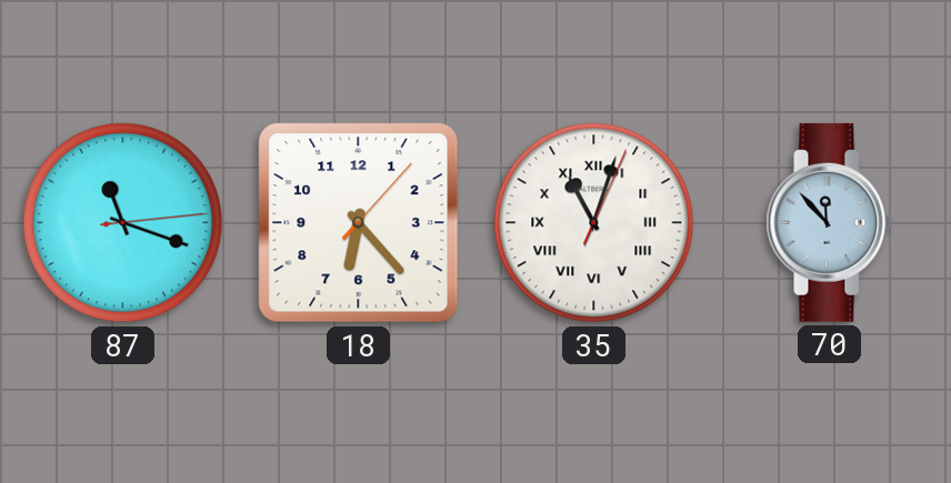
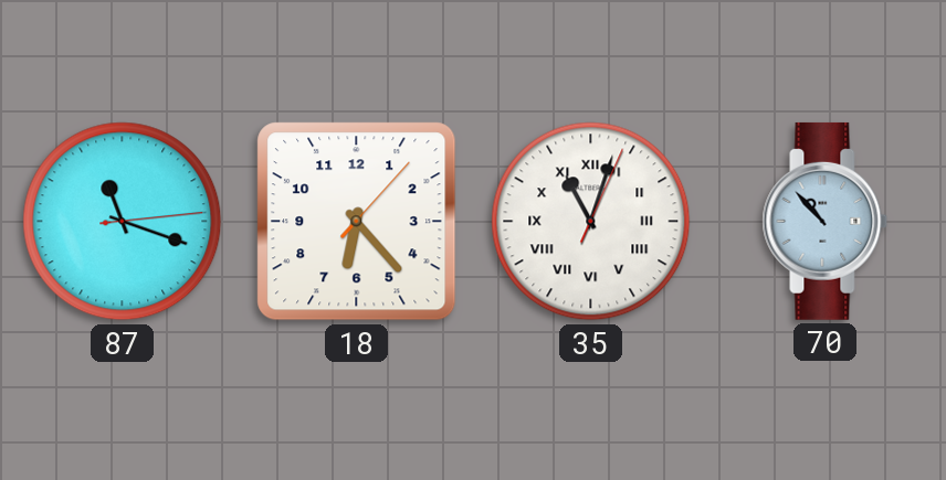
70: 11:53 -> 10:53
